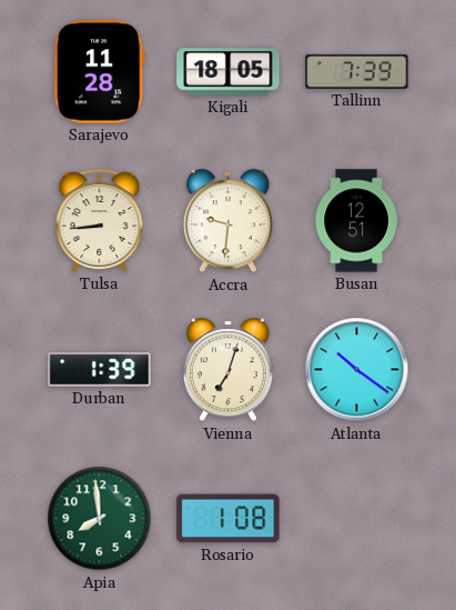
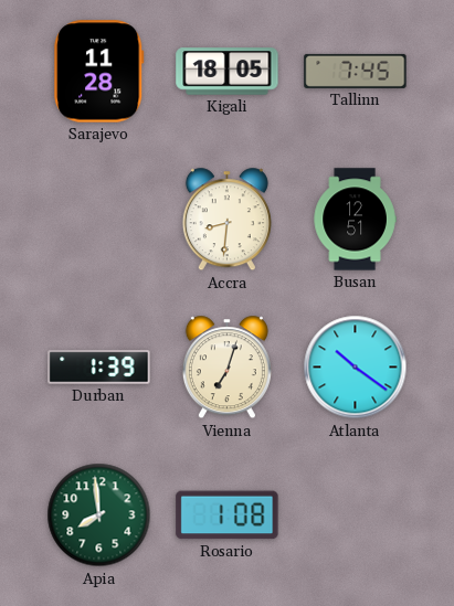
Tallinn: 7:39 -> 7:45
Tulsa: 8:44 -> none
Accra: 9:31 -> 8:31
